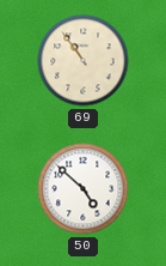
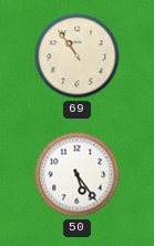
50: 4:52 -> 5:24
